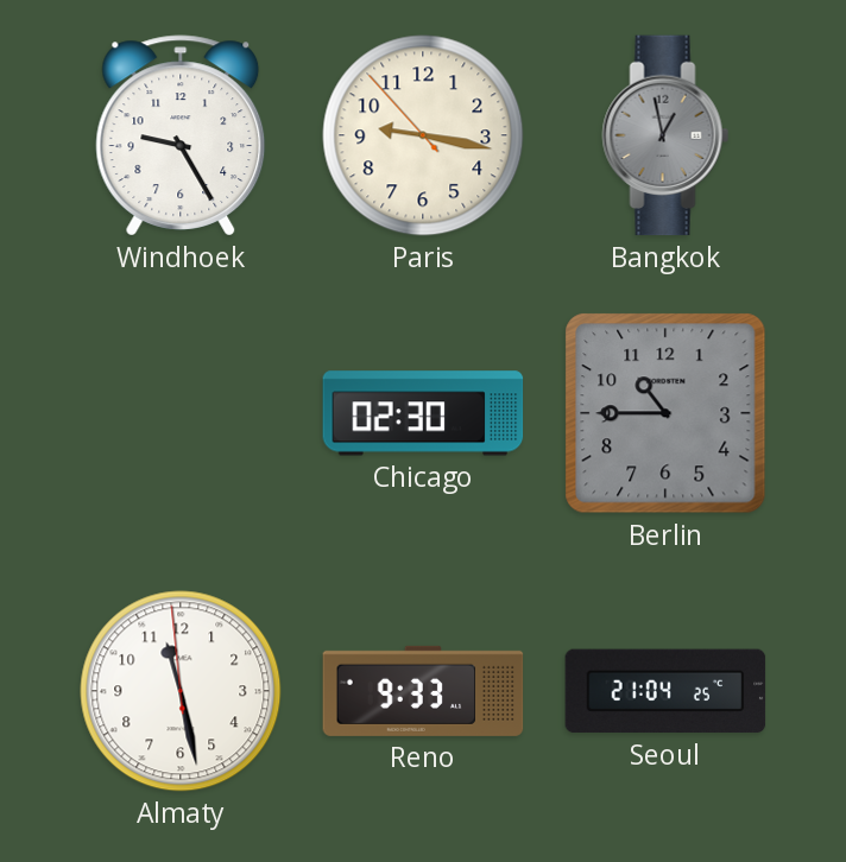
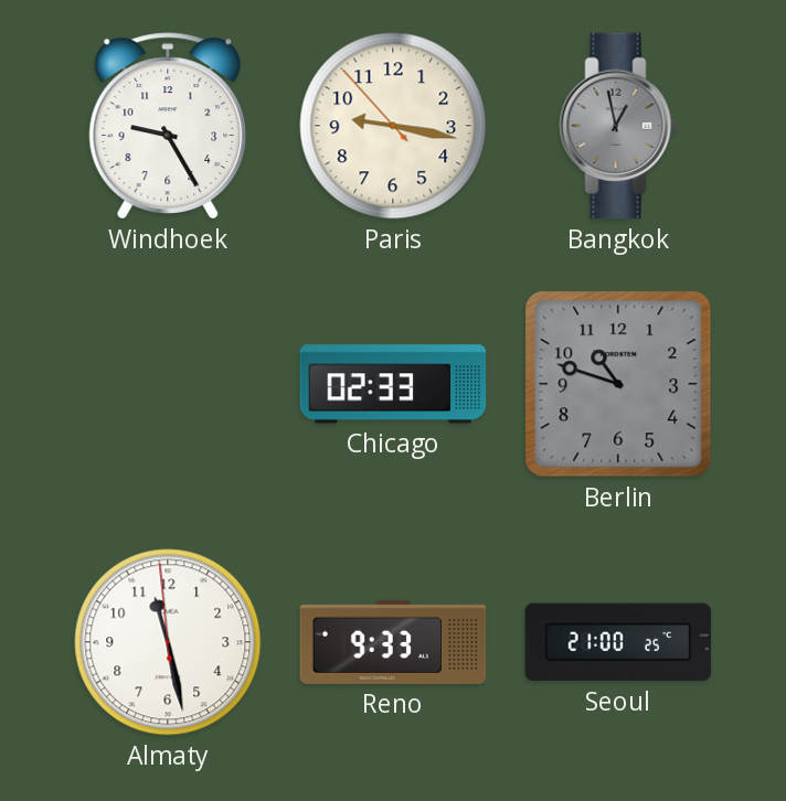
Chicago: 02:30 -> 02:33
Berlin: 10:45 -> 10:48
Seoul: 21:04 -> 21:00
